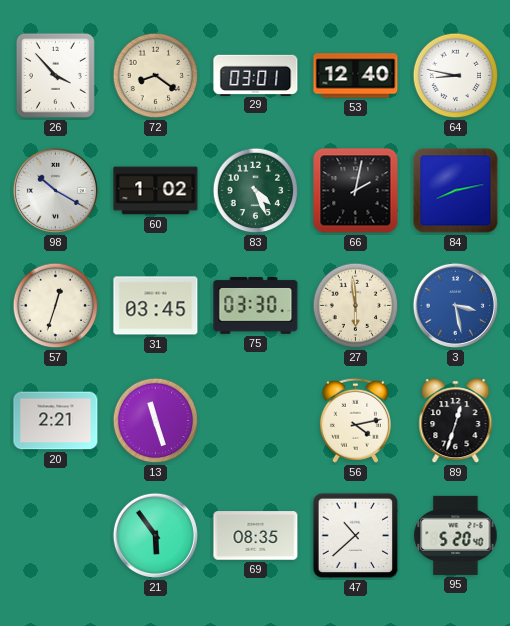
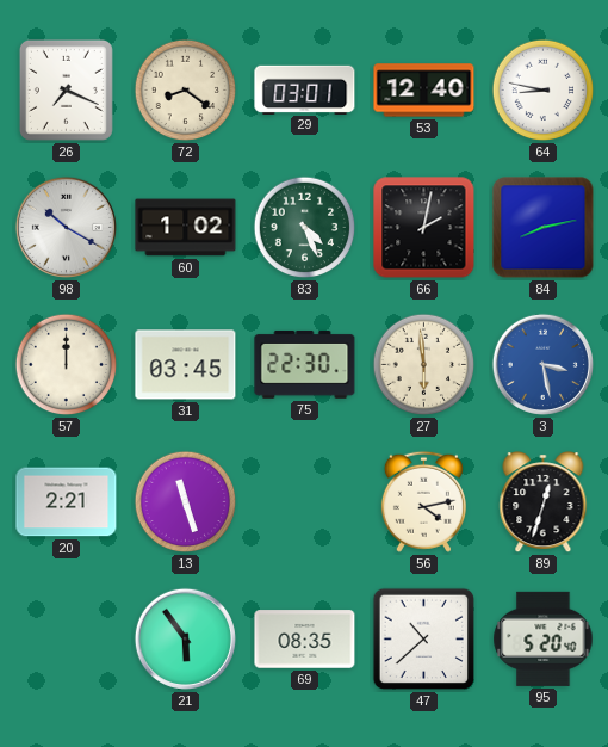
26: 3:53 -> 7:19
57: 12:33 -> 12:00
75: 03:30 -> 22:30
